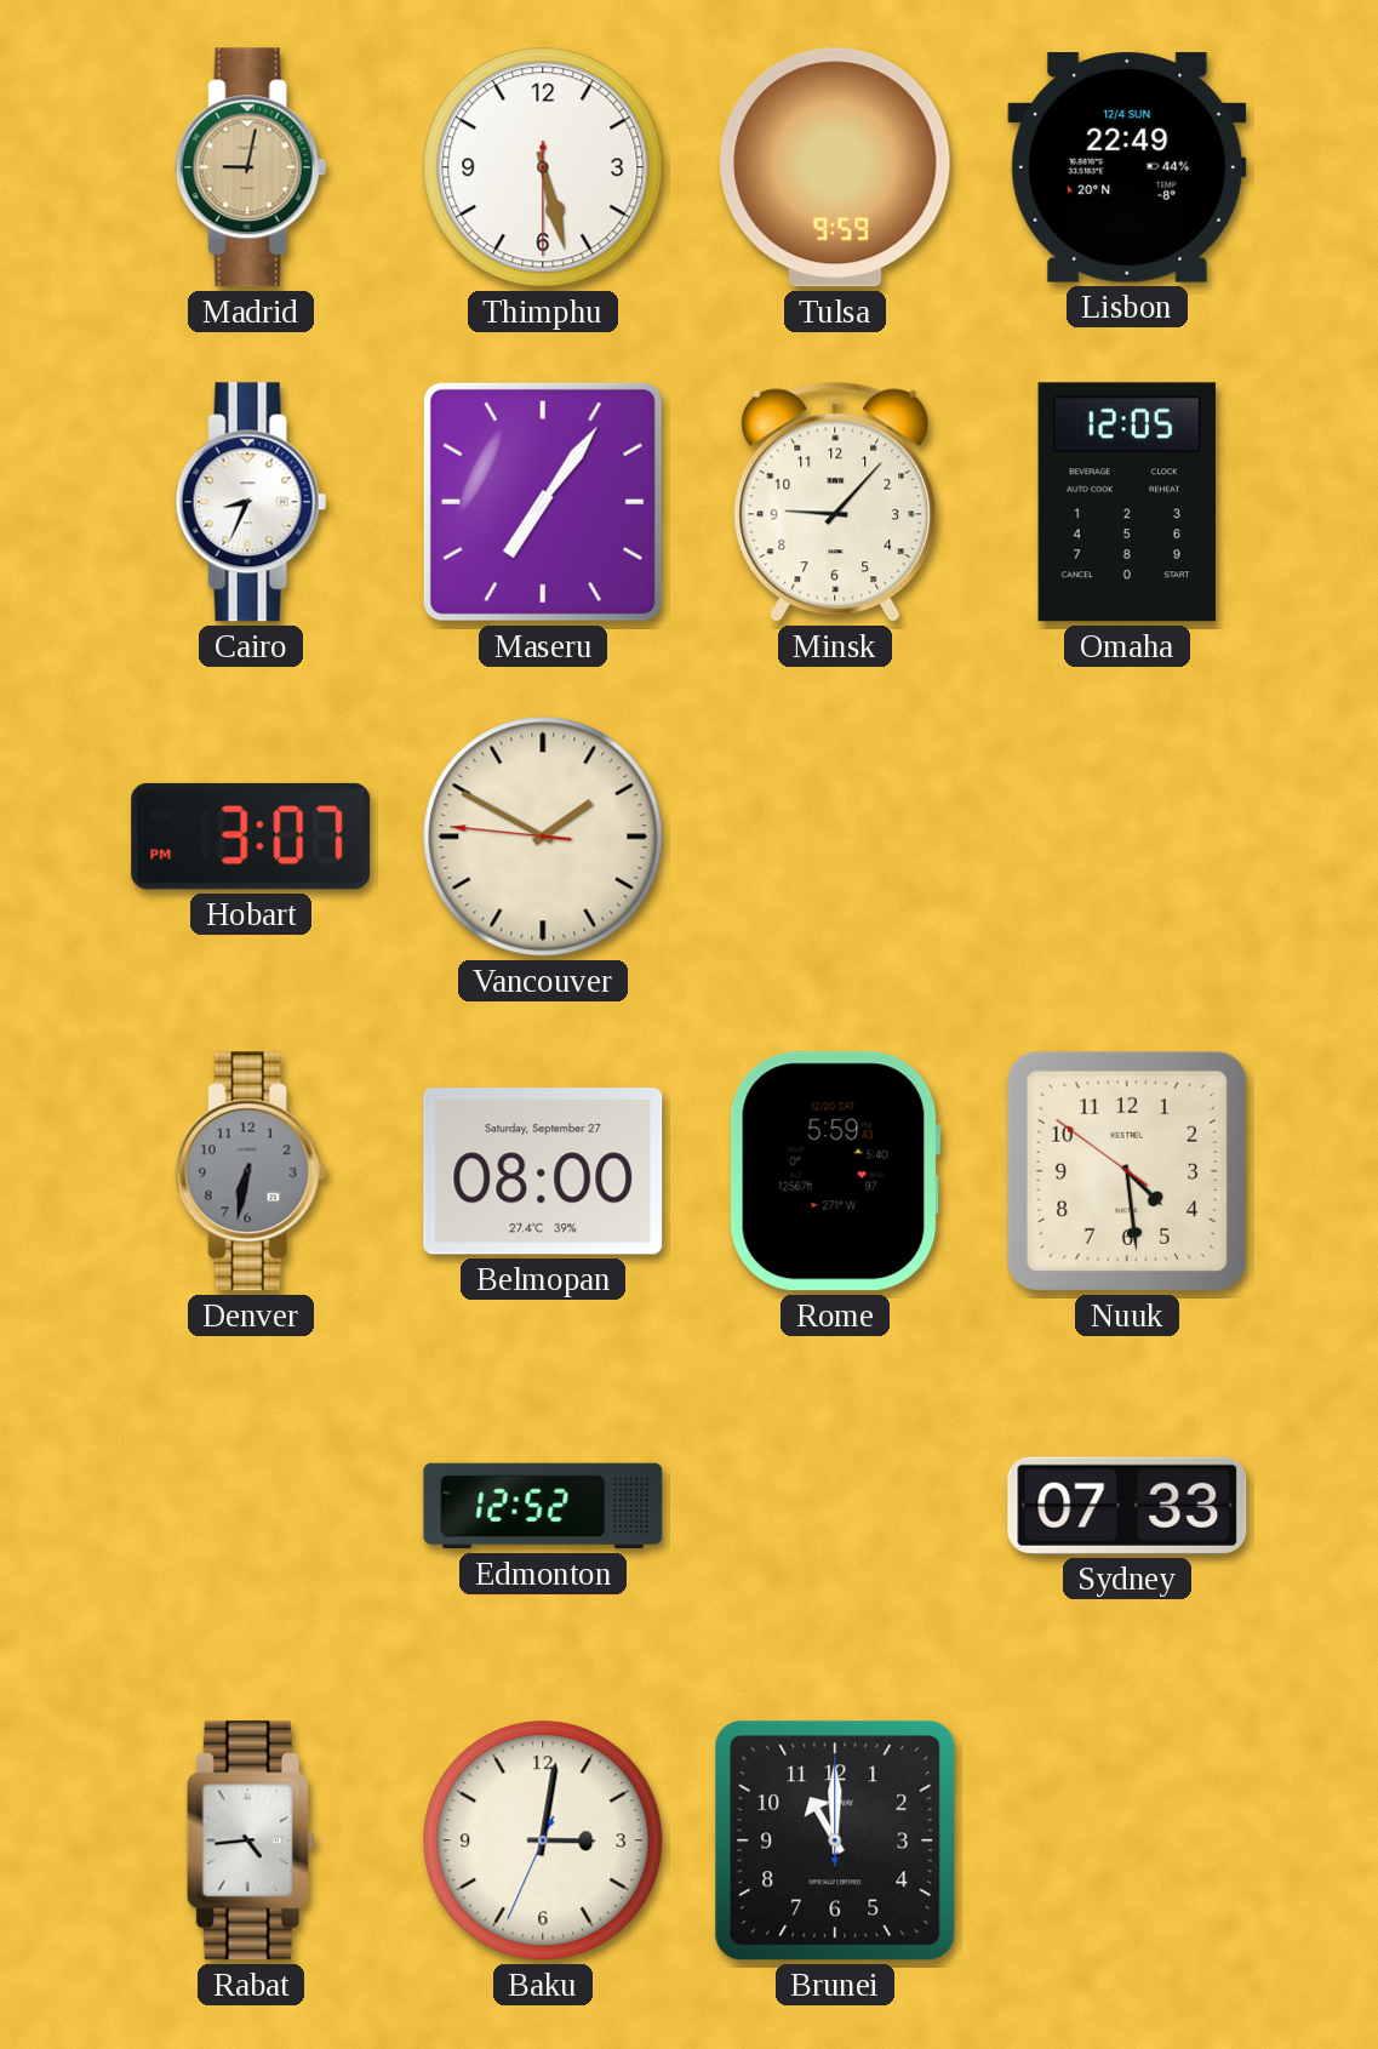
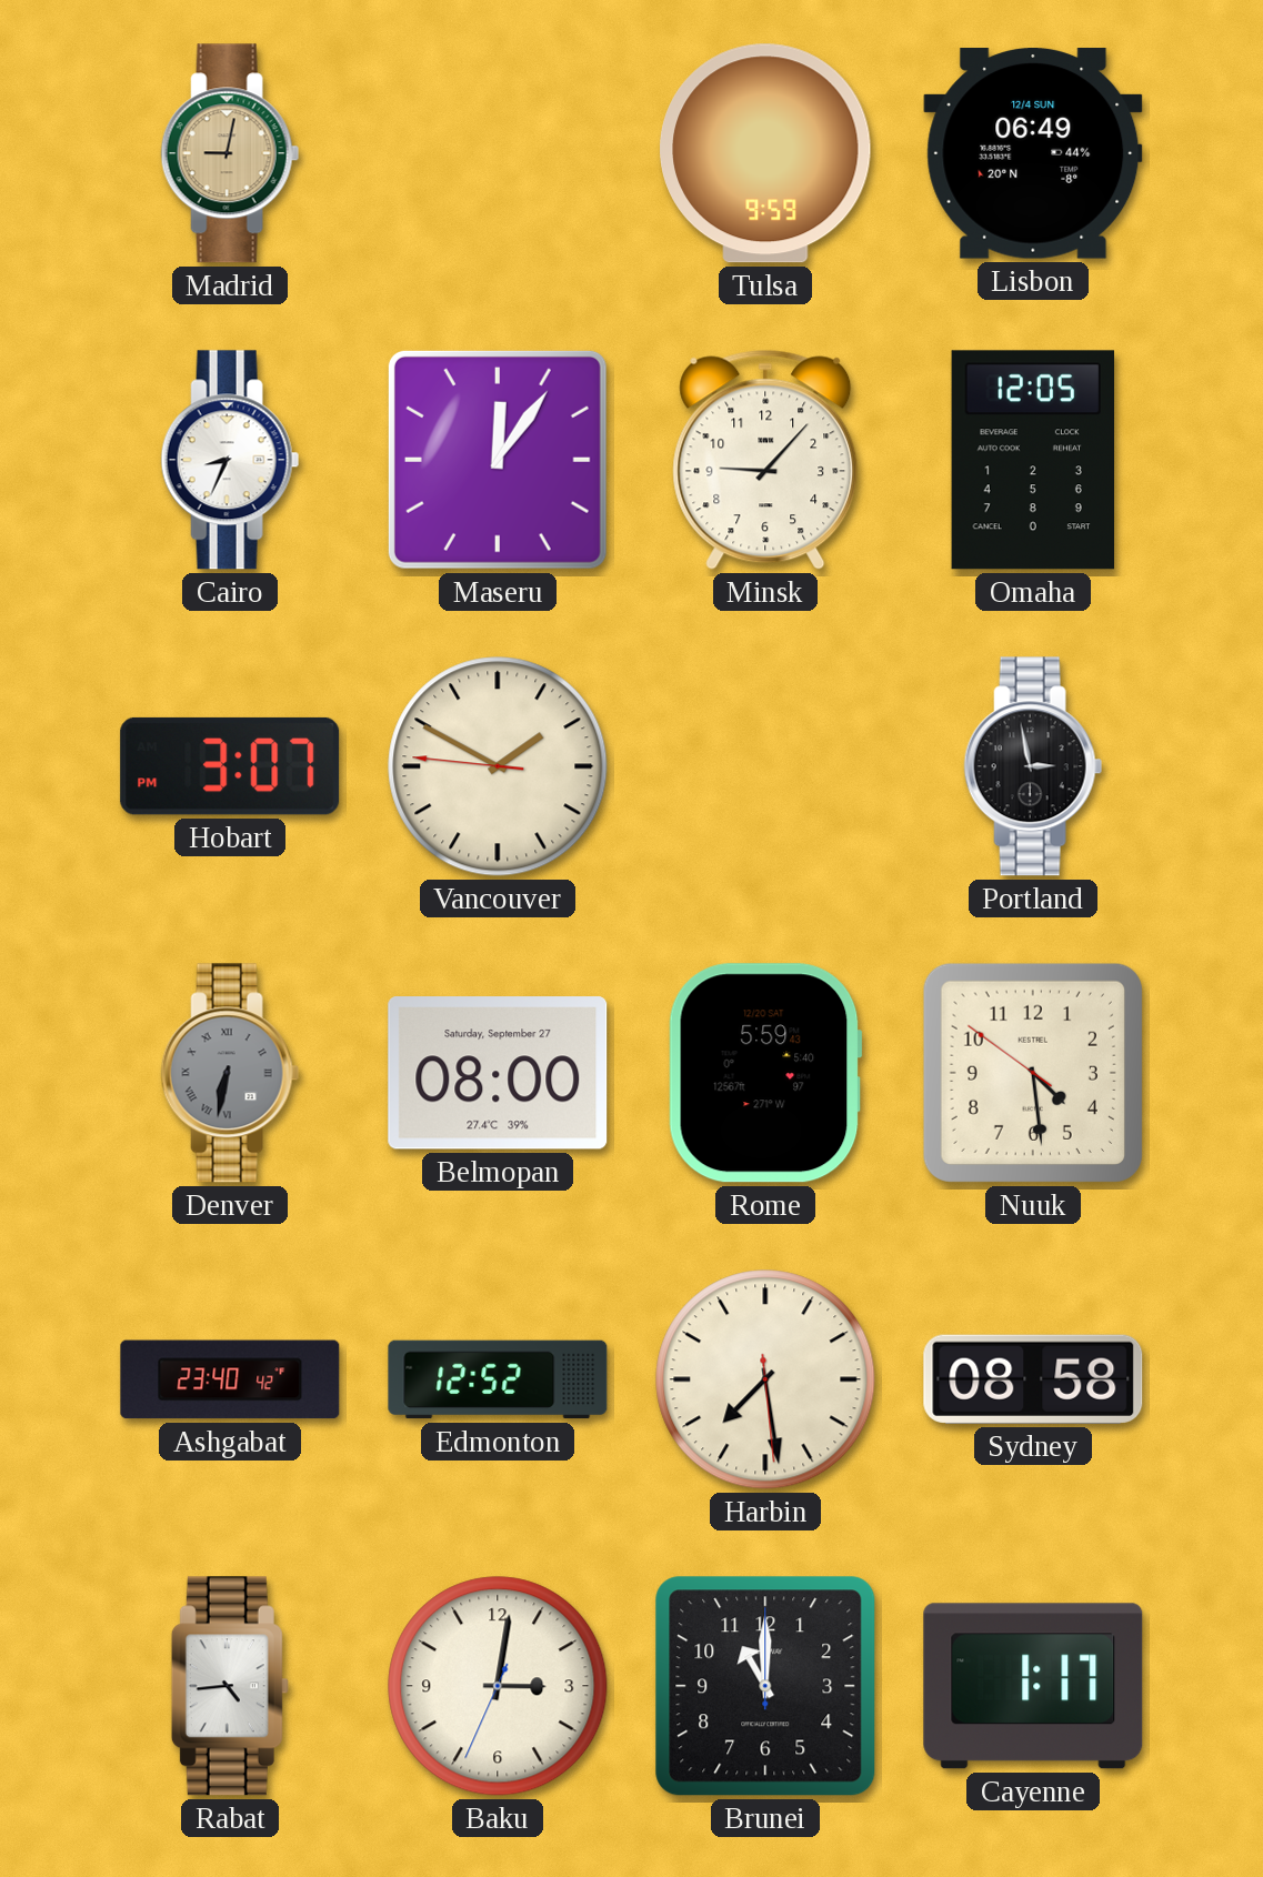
Thimphu: 5:27 -> none
Lisbon: 22:49 -> 06:49
Maseru: 7:06 -> 12:06
Portland: none -> 2:58
Denver numerals: Arabic -> Roman
Ashgabat: none -> 23:40
Harbin: none -> 7:28
Sydney: 07:33 -> 08:58
Cayenne: none -> 1:17
